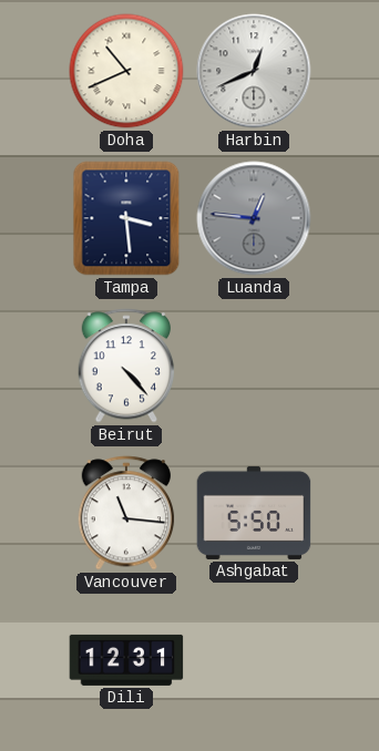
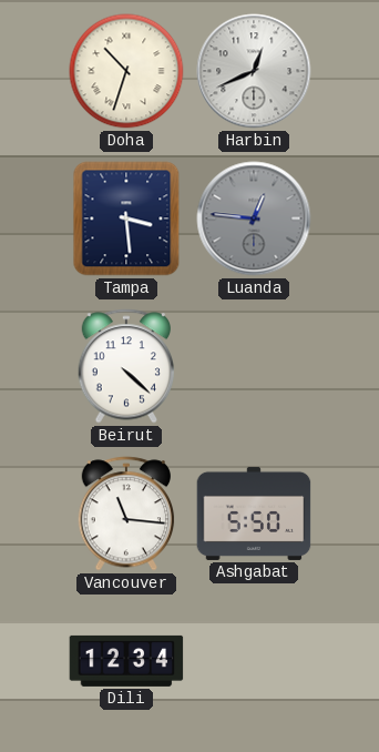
Doha: 10:41 -> 10:33
Beirut: 4:23 -> 4:22
Dili: 12:31 -> 12:34
